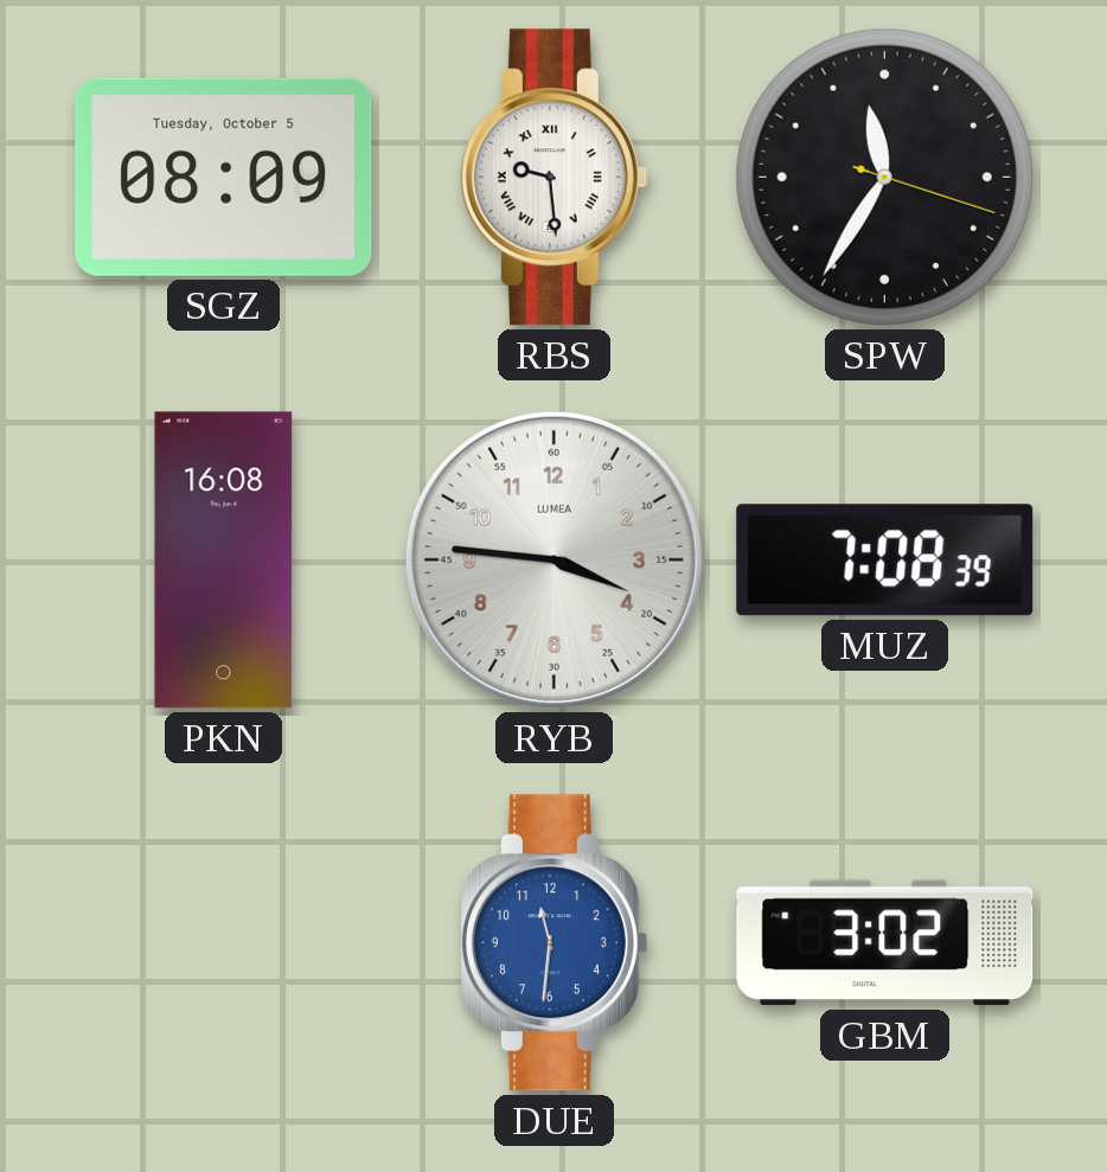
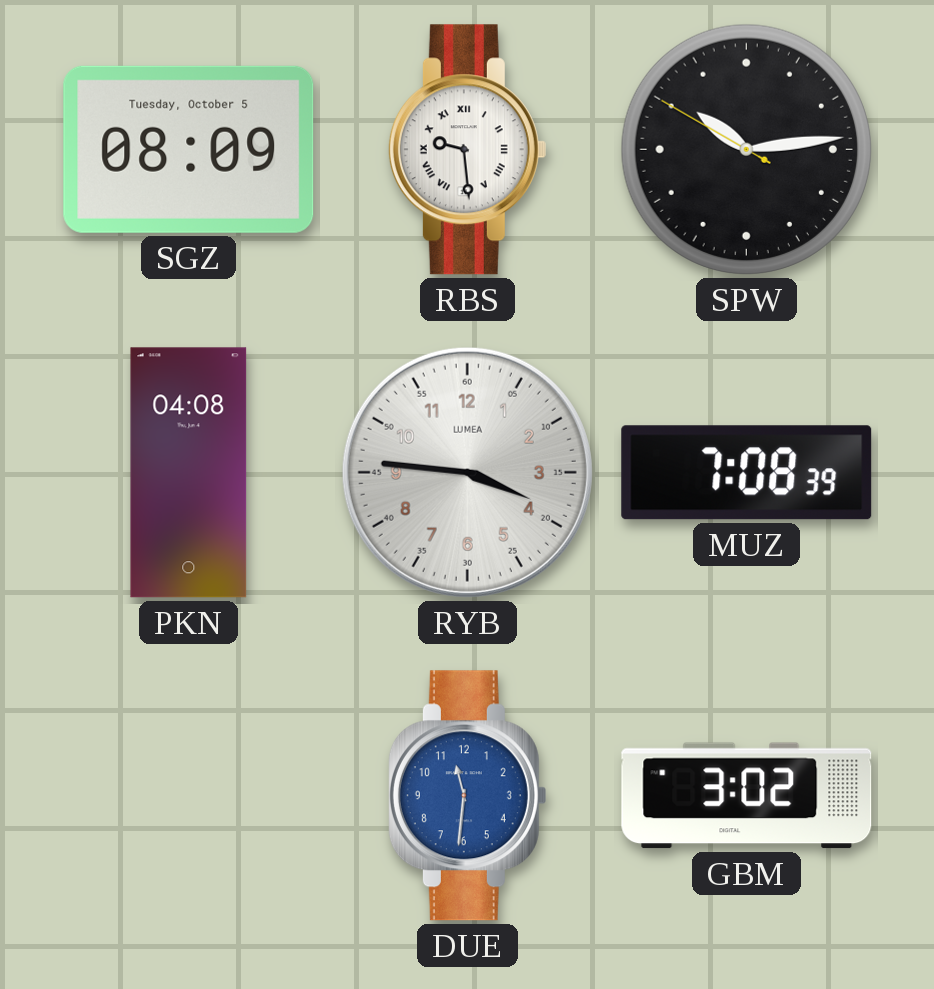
SPW: 11:35 -> 10:13
PKN: 16:08 -> 04:08
